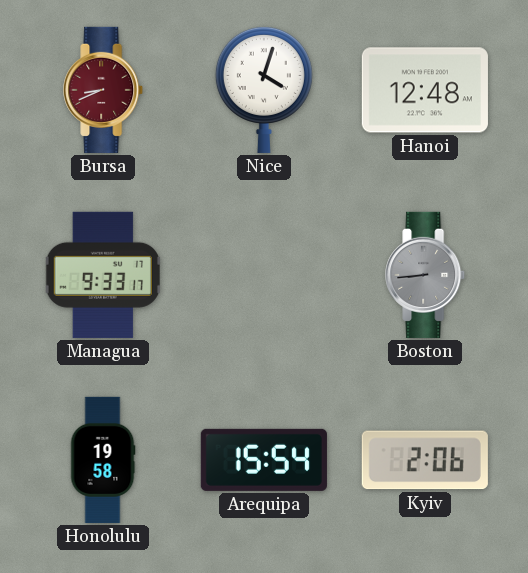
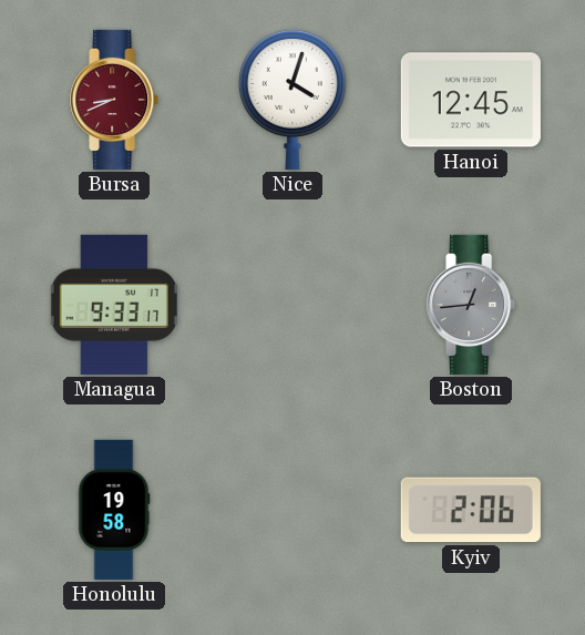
Hanoi: 12:48 -> 12:45
Boston: 8:44 -> 12:44
Arequipa: 15:54 -> none
